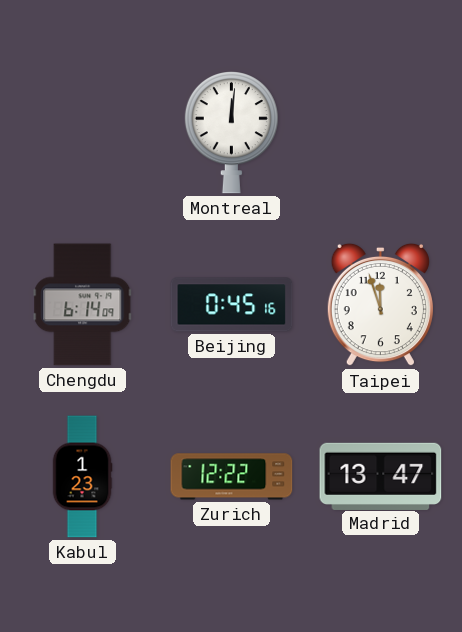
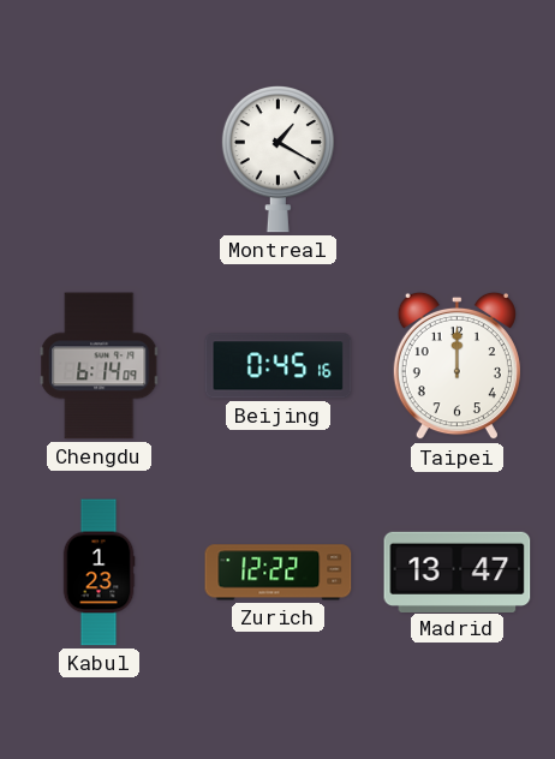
Montreal: 12:01 -> 1:20
Taipei: 11:57 -> 12:00
